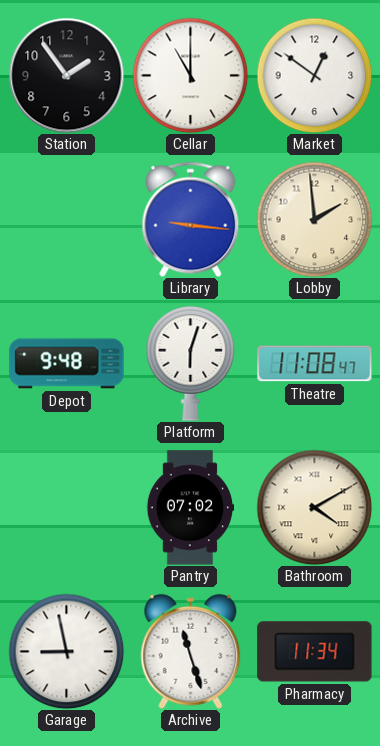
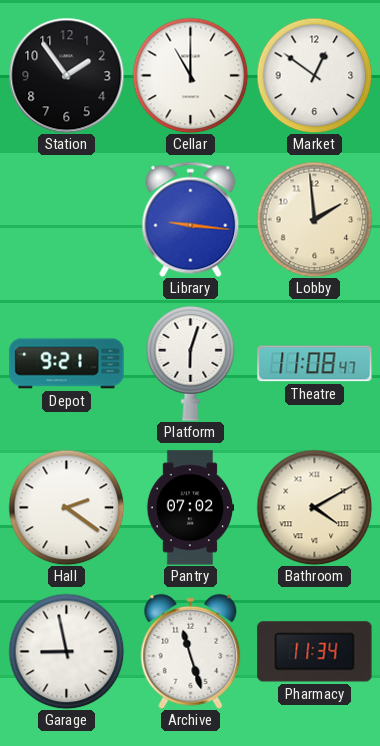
Depot: 9:48 -> 9:21
Hall: none -> 2:21
